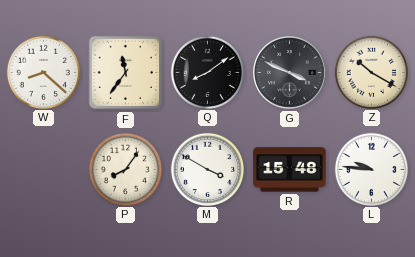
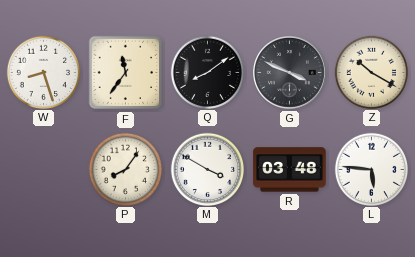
W: 8:22 -> 8:27
R: 15:48 -> 03:48
L: 9:46 -> 5:46
